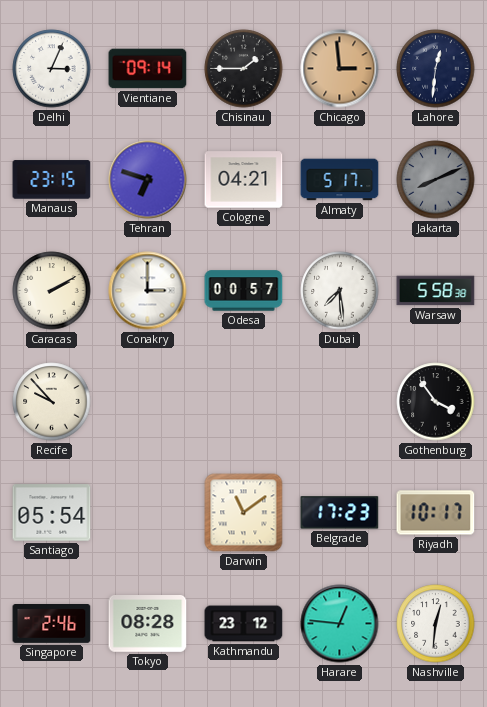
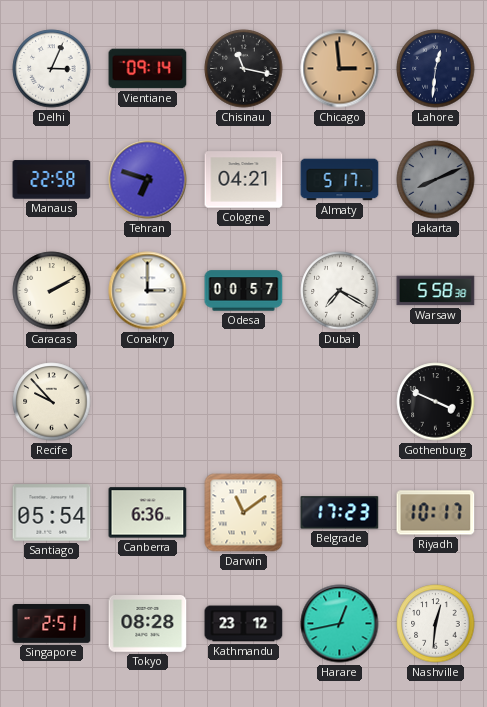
Chisinau: 1:45 -> 11:17
Manaus: 23:15 -> 22:58
Dubai: 7:29 -> 7:20
Gothenburg: 3:54 -> 3:49
Canberra: none -> 6:36
Singapore: 2:46 -> 2:51
Harare: 12:46 -> 12:43
